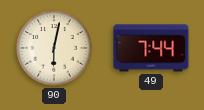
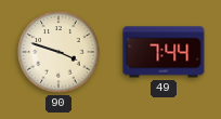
90: 6:02 -> 3:48
